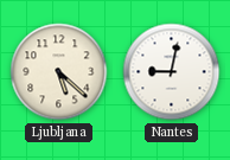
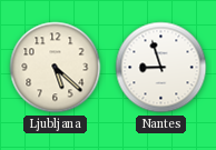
Nantes: 9:02 -> 8:57
